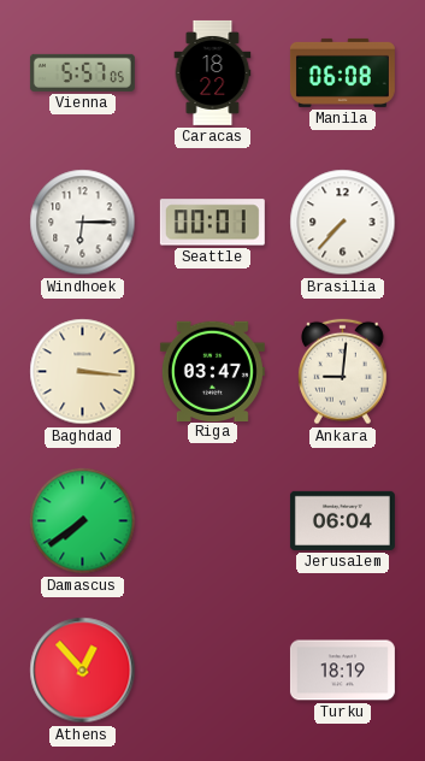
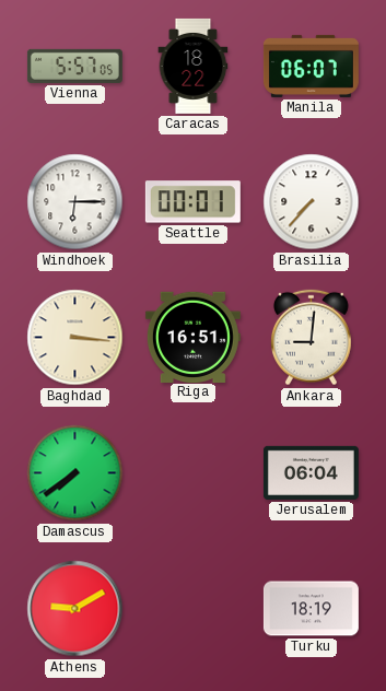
Manila: 06:08 -> 06:07
Riga: 03:47 -> 16:51
Athens: 12:53 -> 9:10
